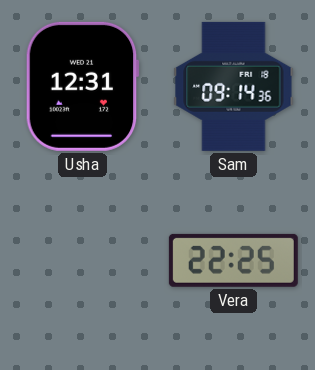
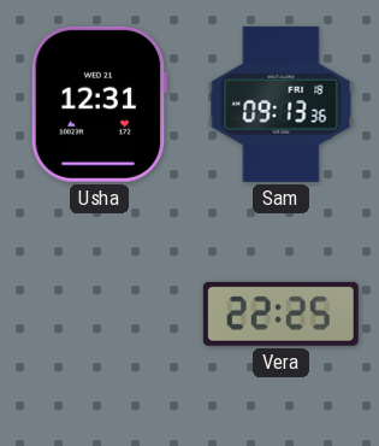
Sam: 09:14 -> 09:13
